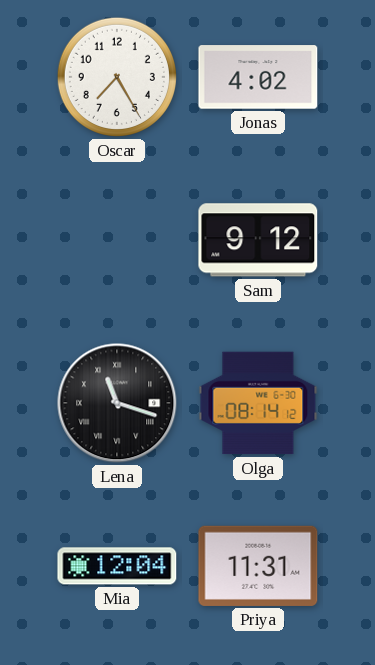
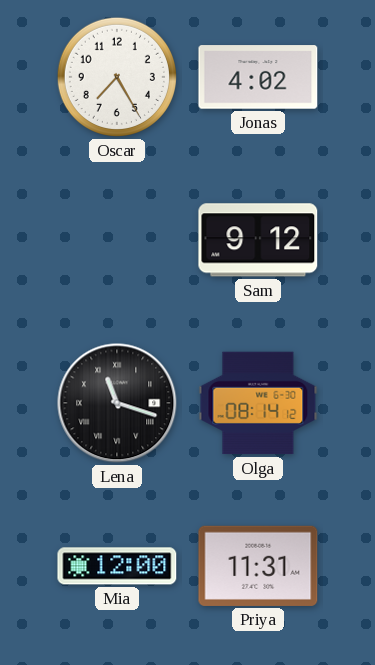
Mia: 12:04 -> 12:00
